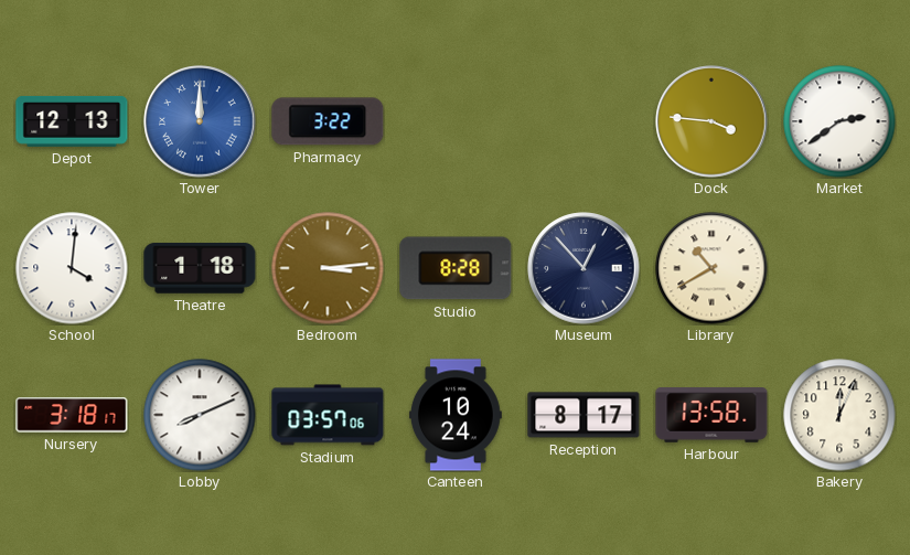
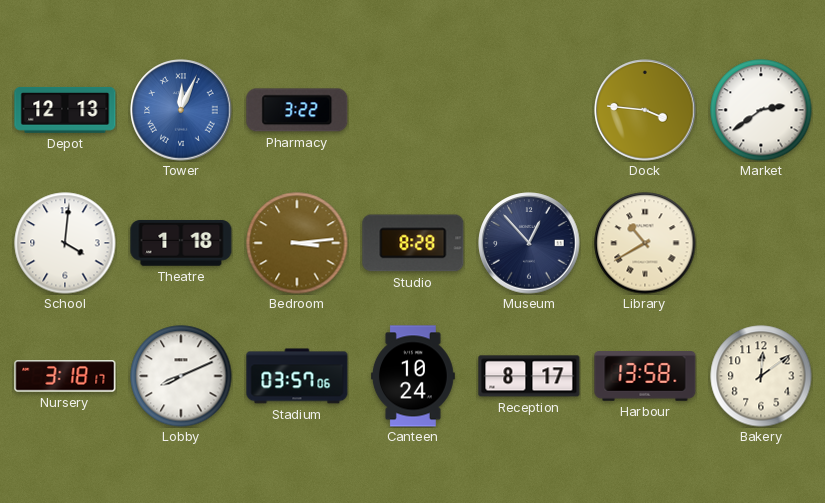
Tower: 12:00 -> 12:04
Bakery: 12:04 -> 12:09
